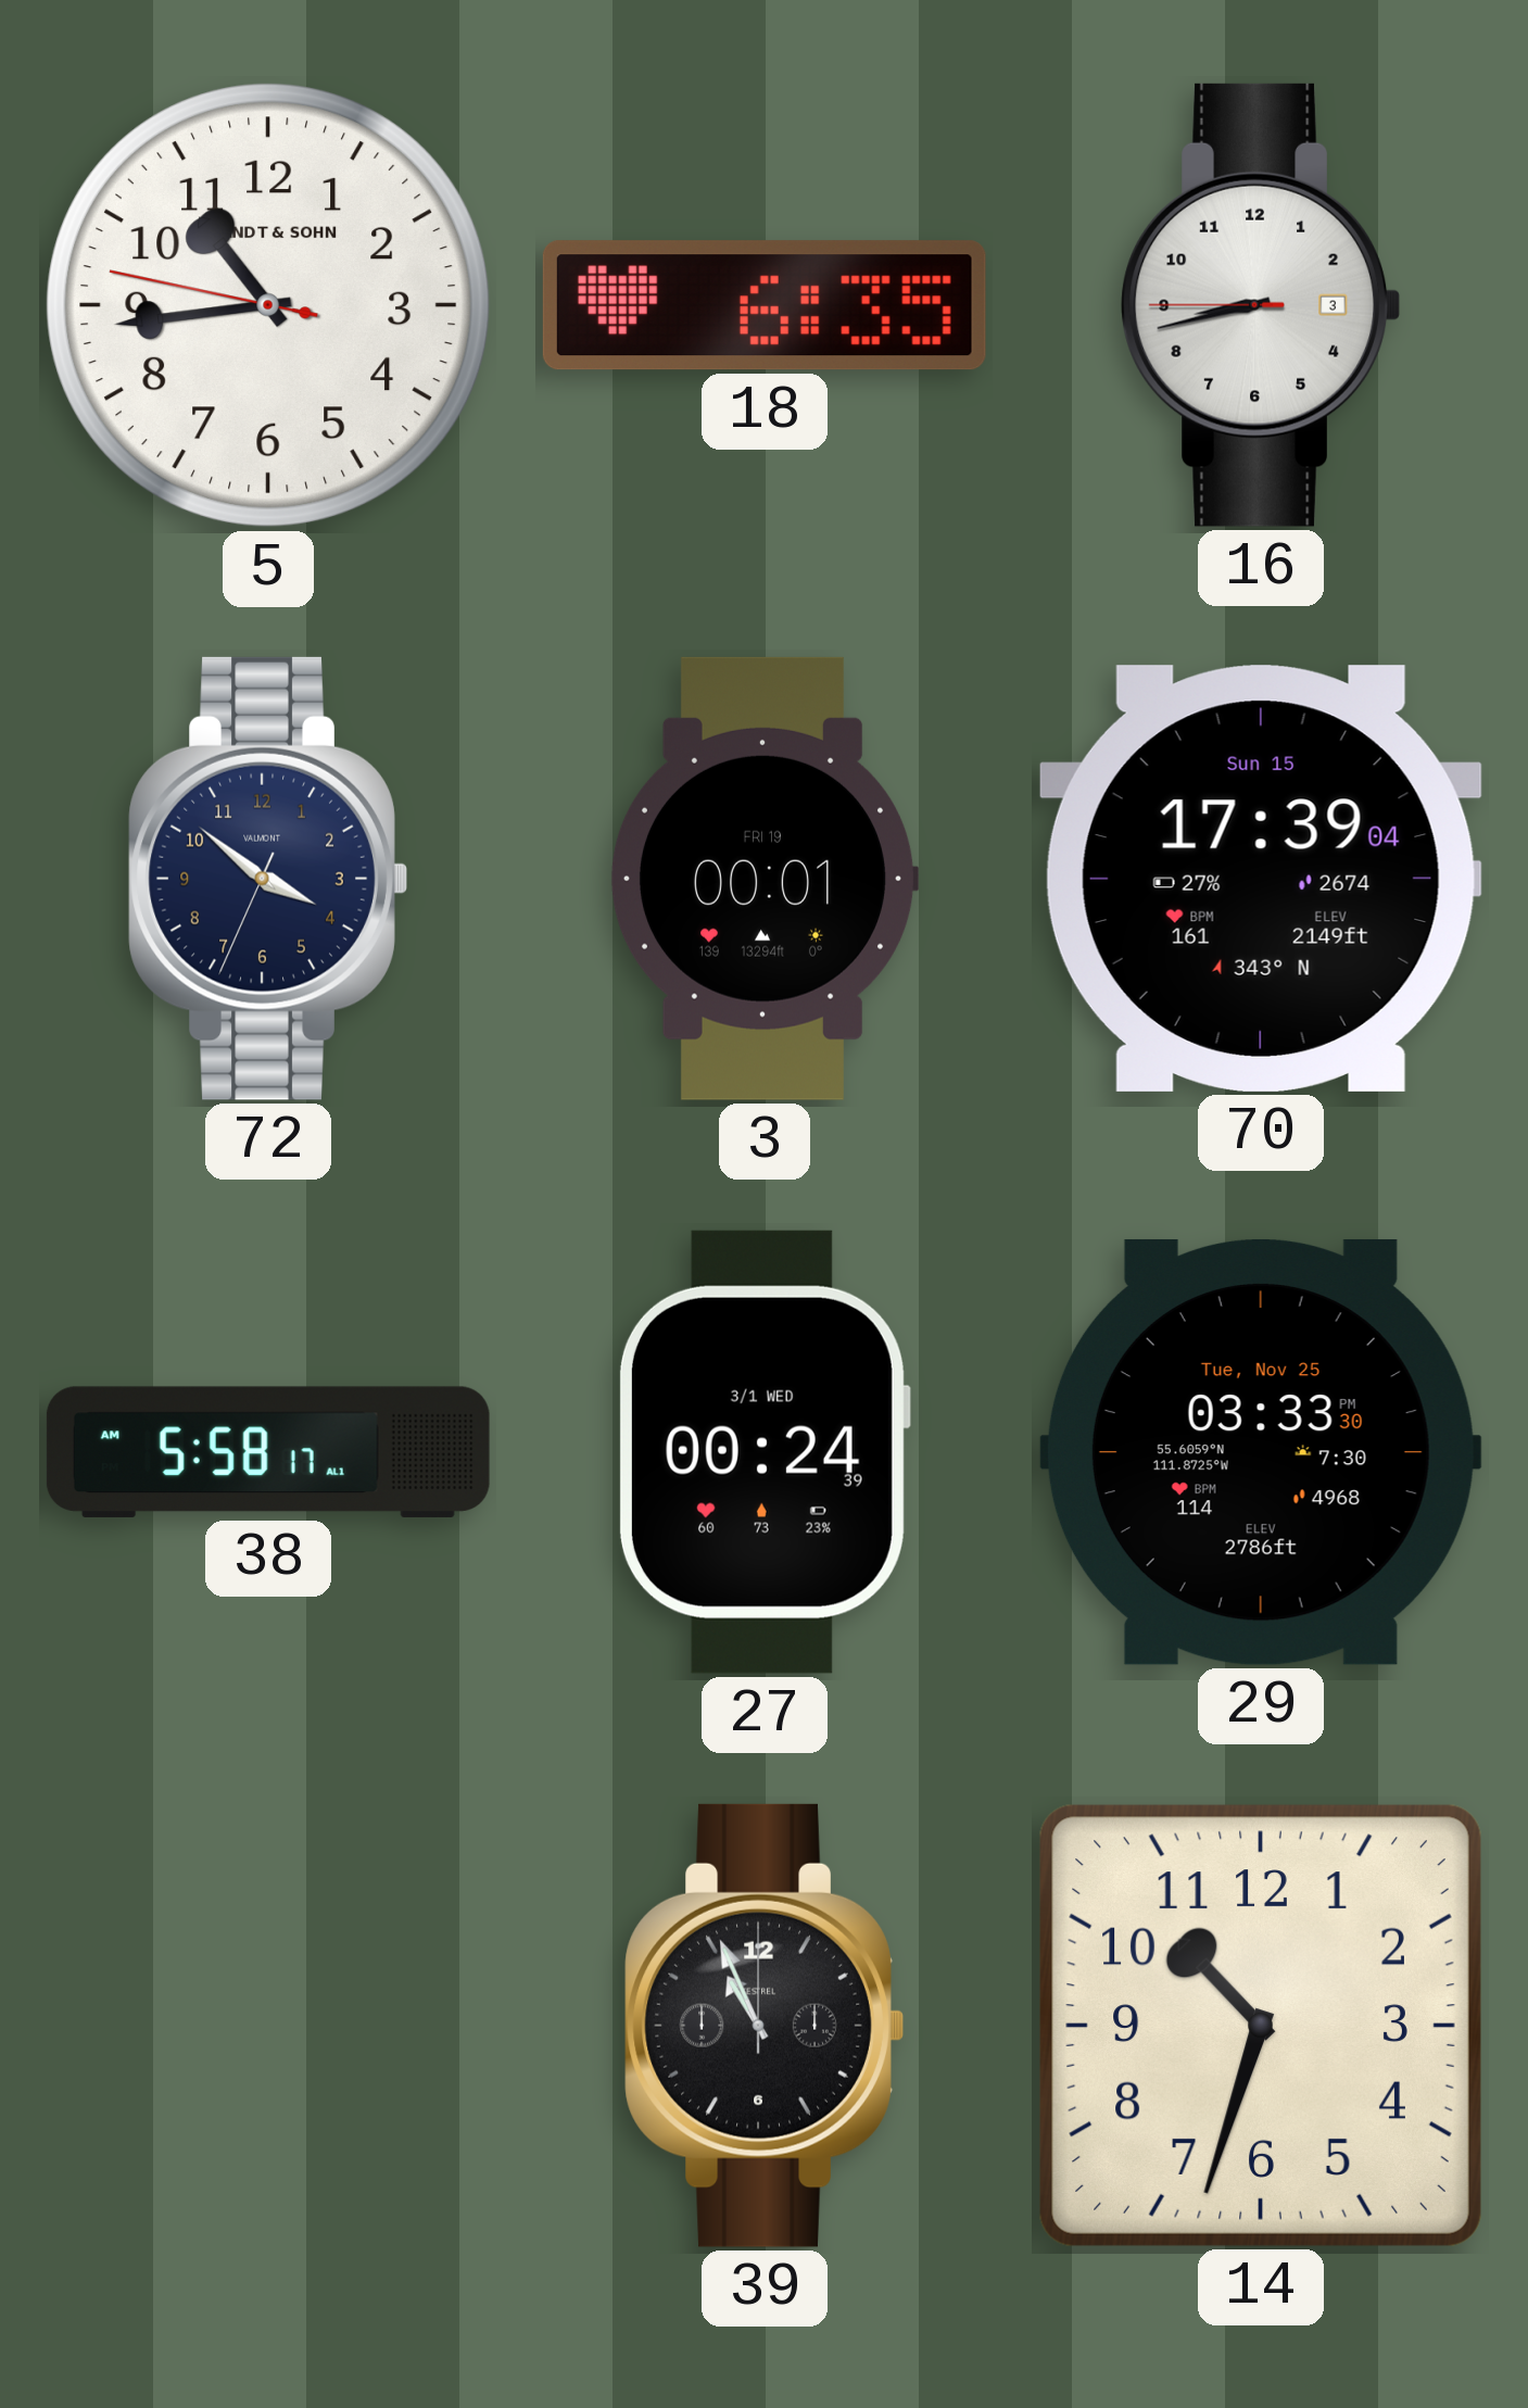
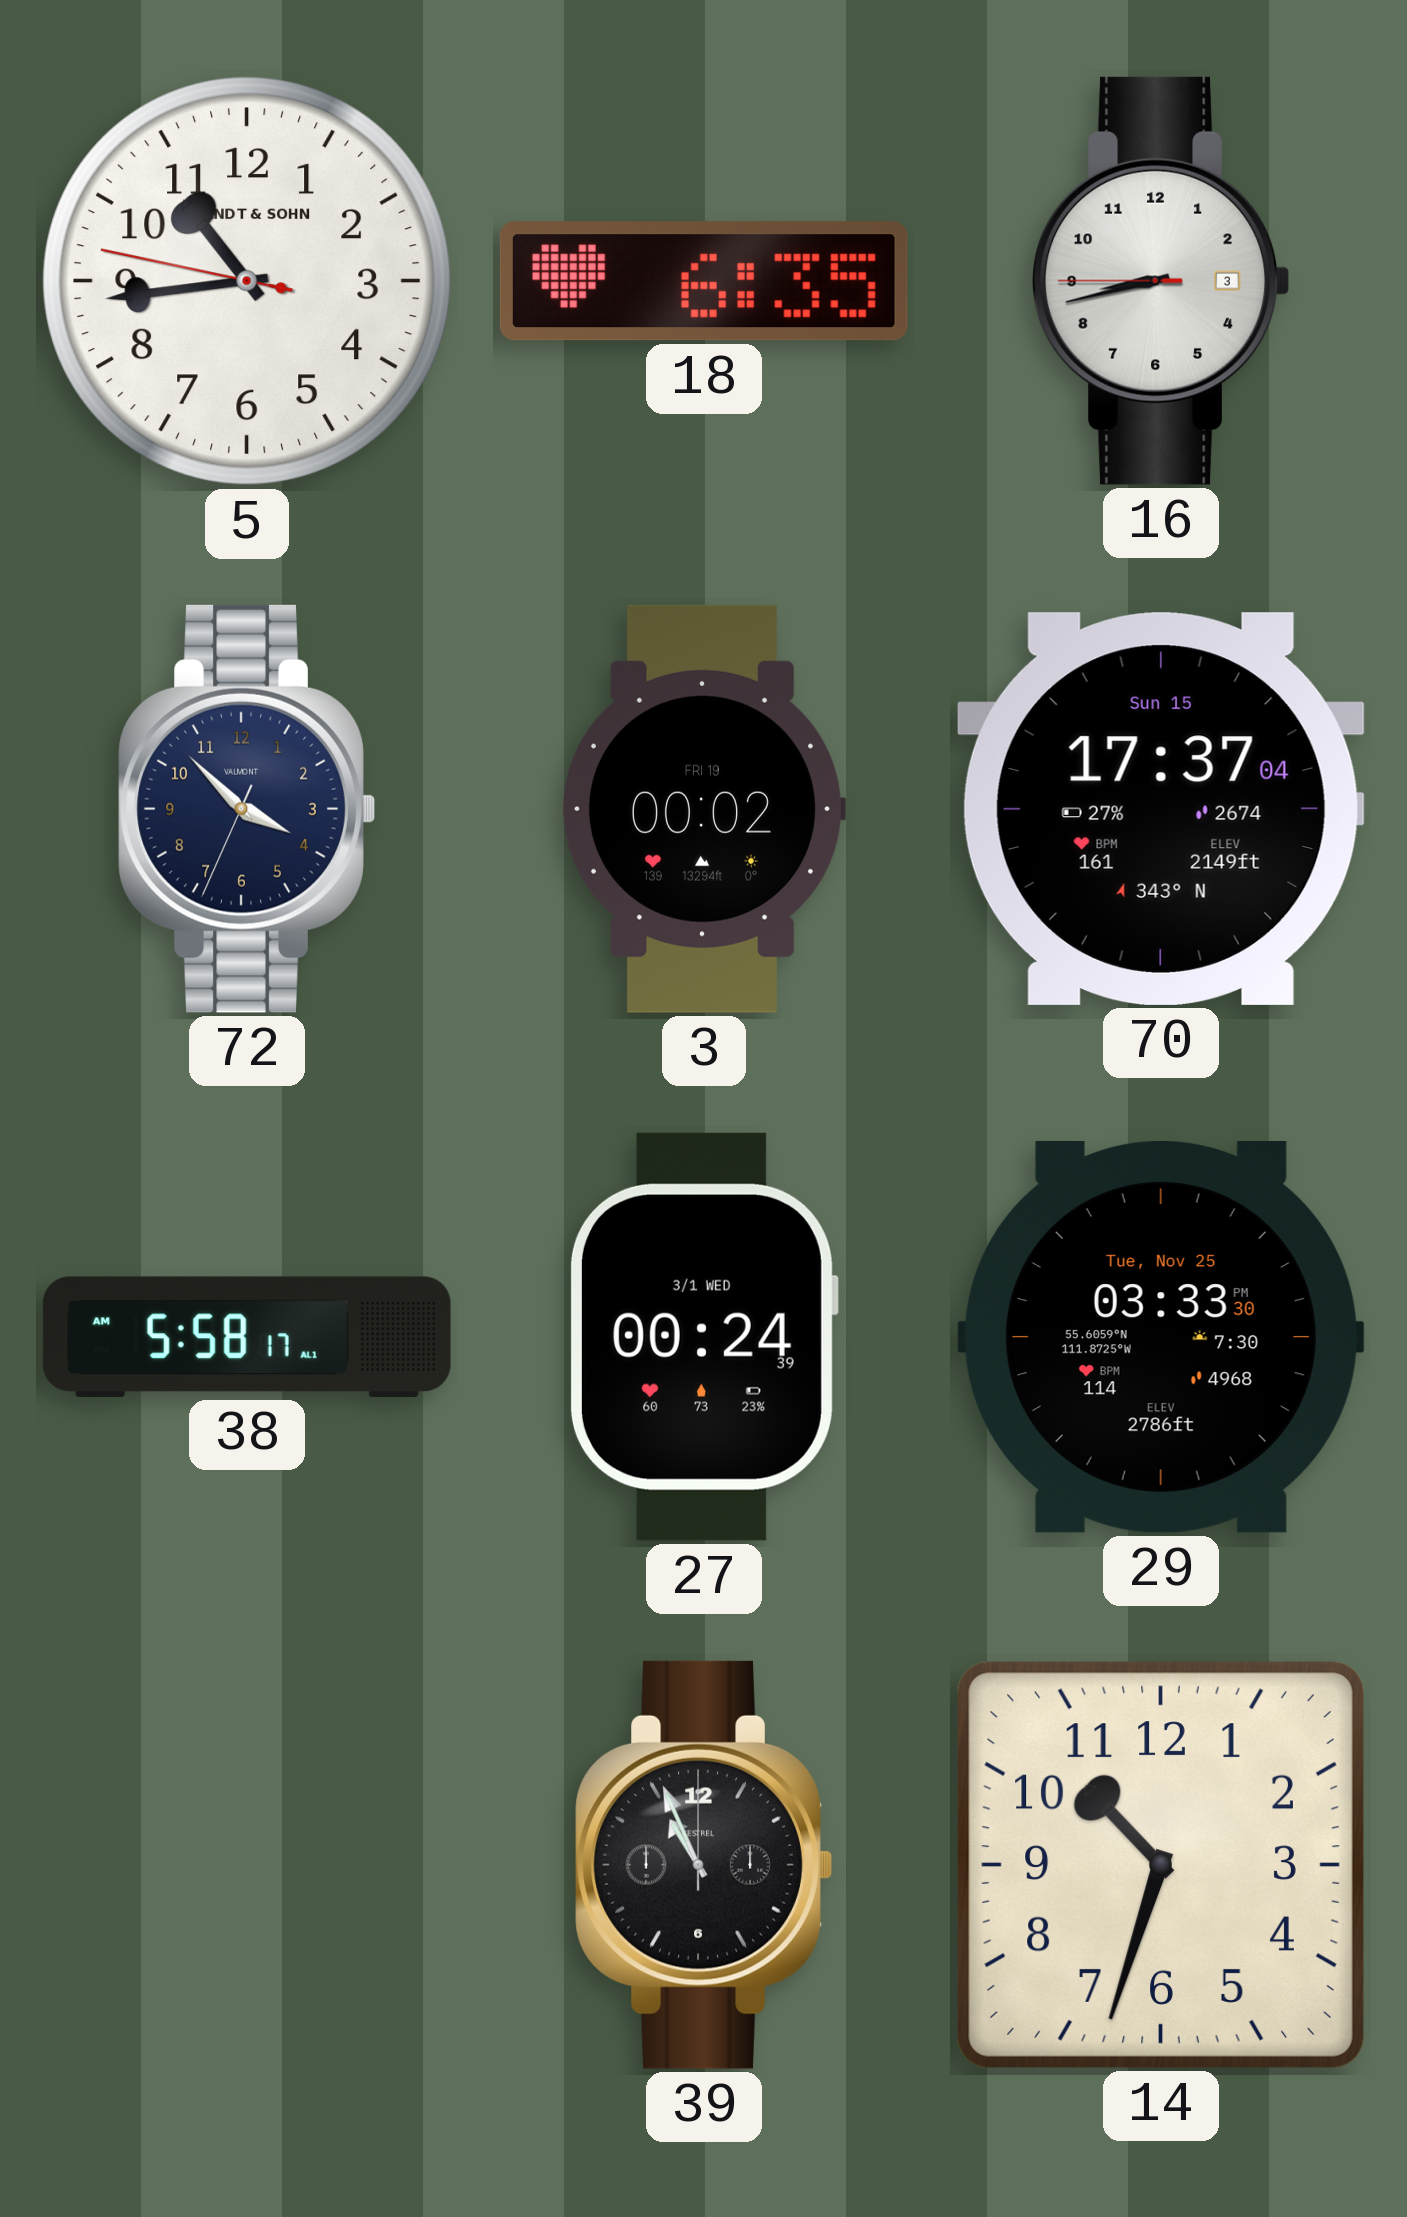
72: 3:51 -> 3:52
3: 00:01 -> 00:02
70: 17:39 -> 17:37
